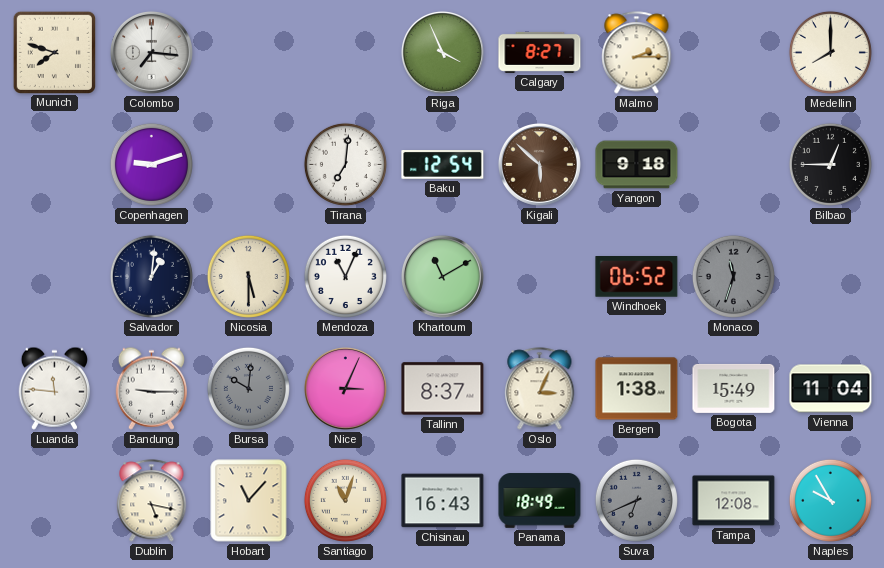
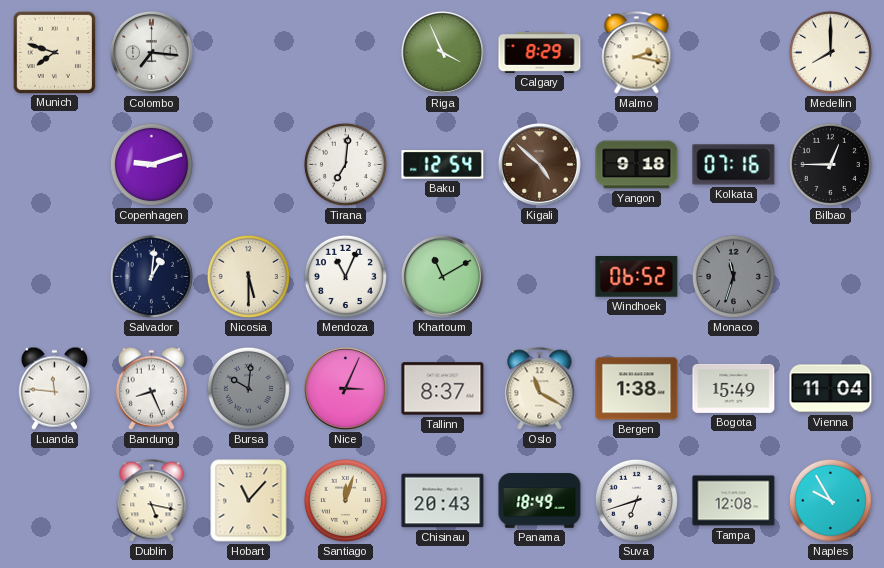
Calgary: 8:27 -> 8:29
Malmo: 2:15 -> 2:17
Kigali: 5:52 -> 4:52
Kolkata: none -> 07:16
Bandung: 9:15 -> 8:26
Oslo: 3:04 -> 11:20
Santiago: 11:03 -> 12:03
Chisinau: 16:43 -> 20:43
Suva: 6:41 -> 6:42
Suva dial: grey -> white
